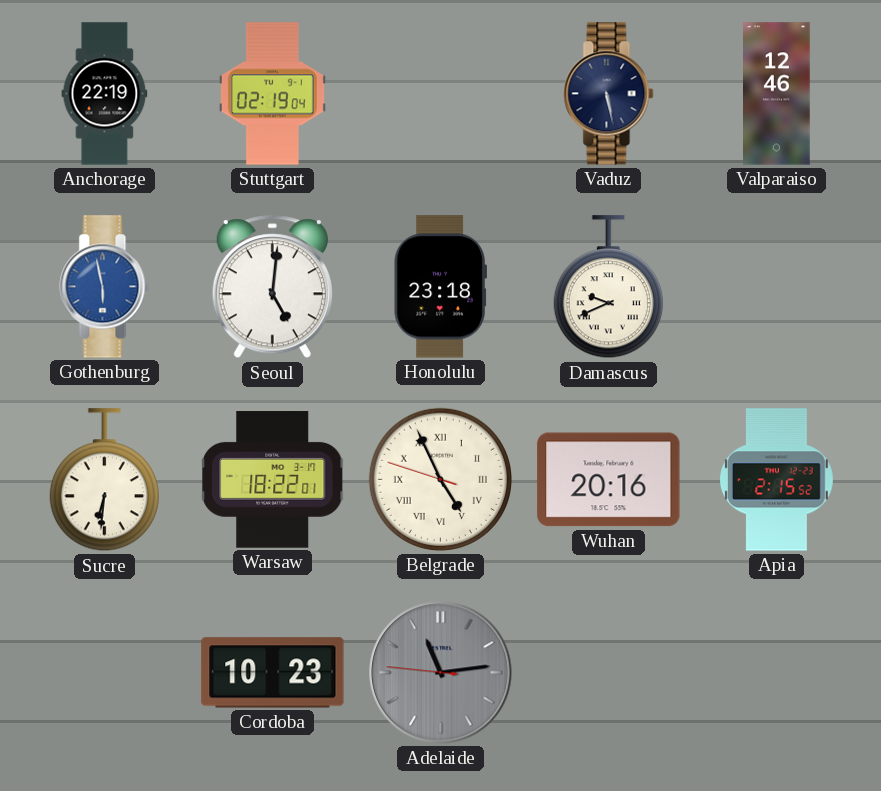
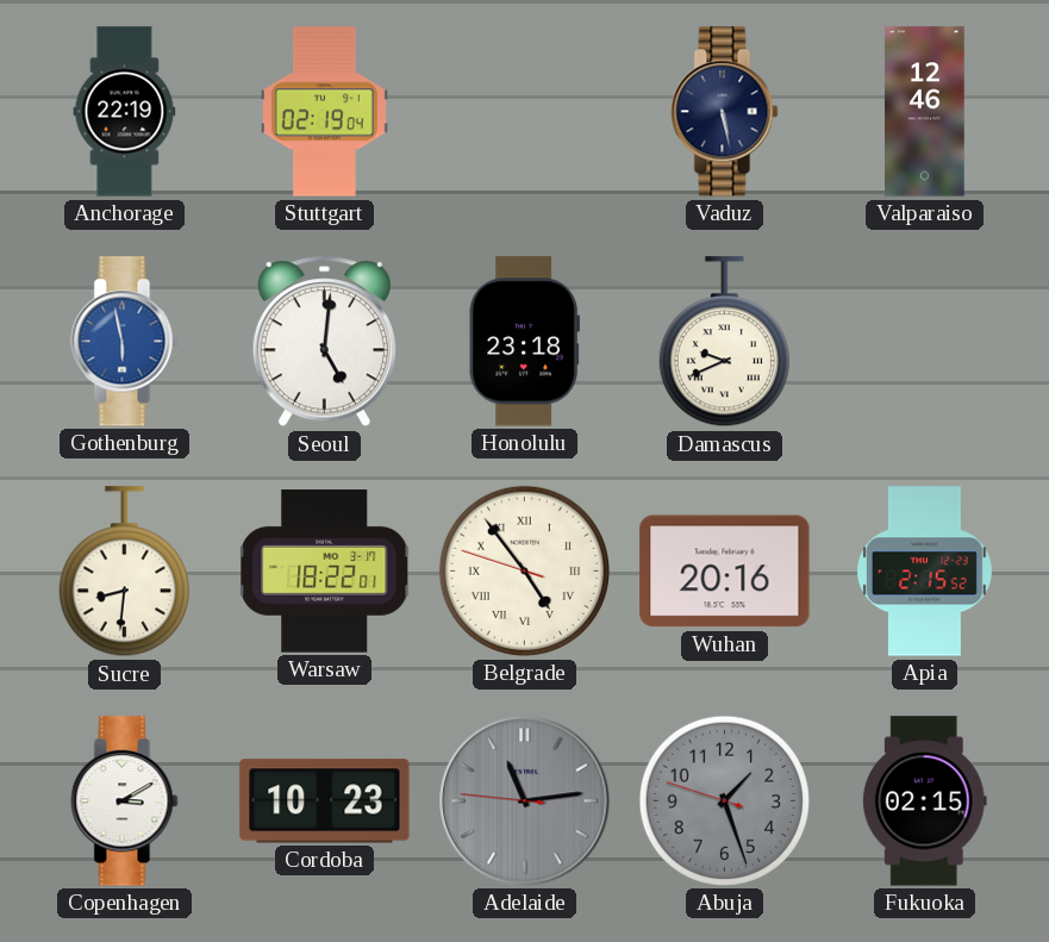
Sucre: 6:31 -> 8:31
Belgrade: 4:55 -> 4:53
Copenhagen: none -> 3:10
Abuja: none -> 1:26
Fukuoka: none -> 02:15
